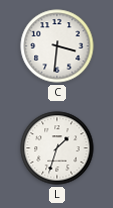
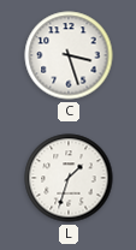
C: 3:31 -> 3:27
